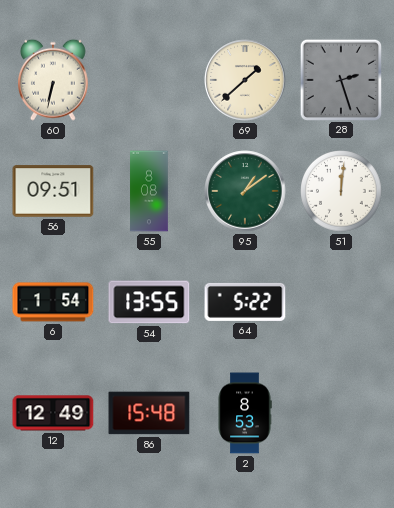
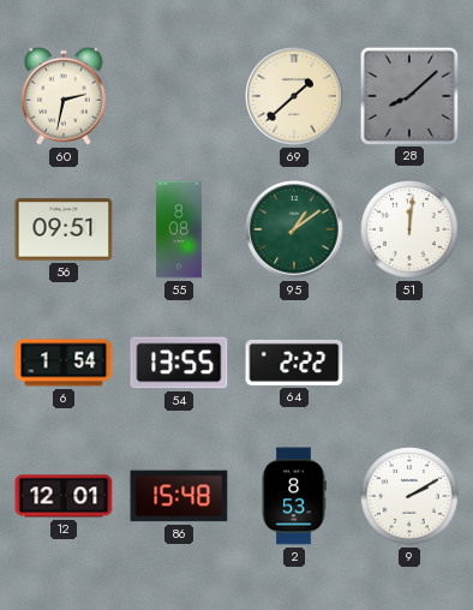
60: 6:32 -> 2:32
28: 2:27 -> 8:08
64: 5:22 -> 2:22
12: 12:49 -> 12:01
9: none -> 2:10
